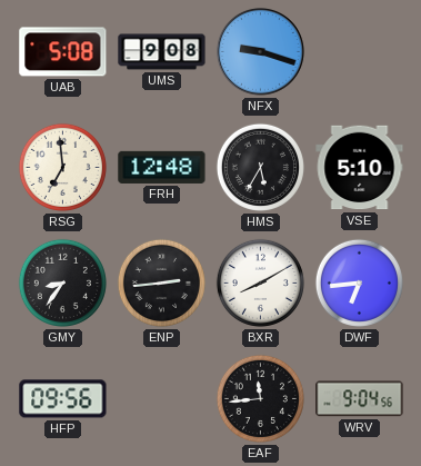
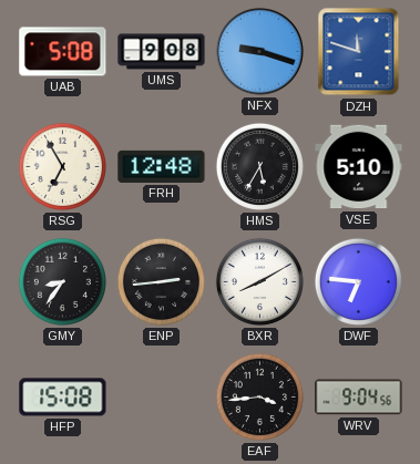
DZH: none -> 11:48
RSG: 6:59 -> 6:55
DWF: 6:44 -> 6:46
HFP: 09:56 -> 15:08
EAF: 11:44 -> 3:44
